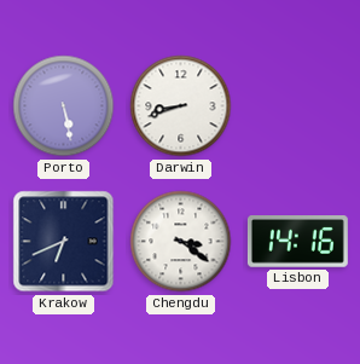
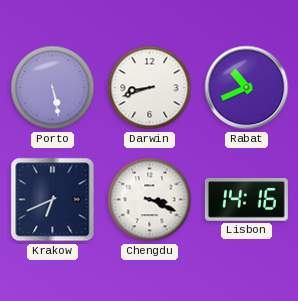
Rabat: none -> 10:41
Chengdu: 3:21 -> 3:19
